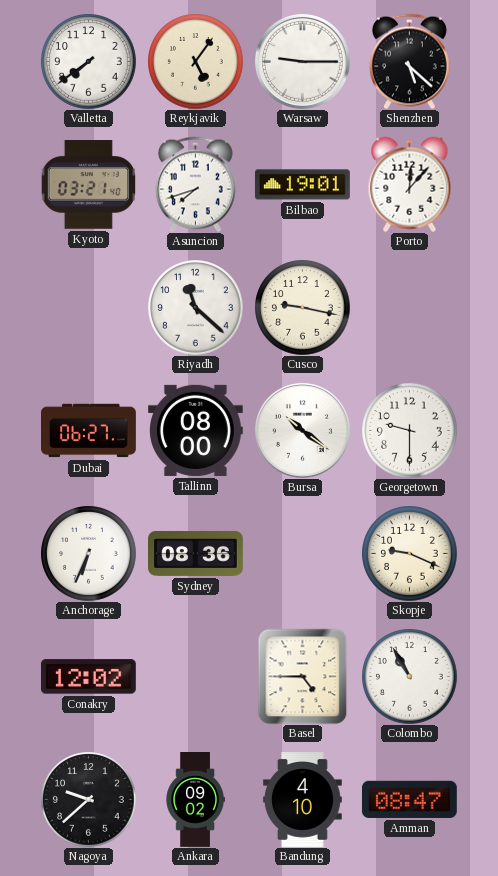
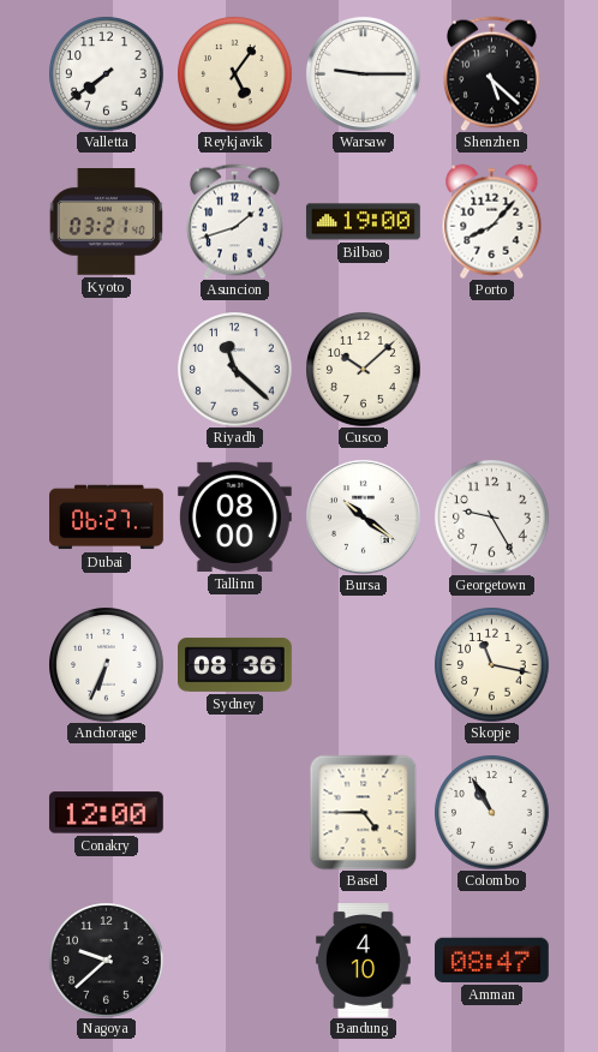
Asuncion: 7:42 -> 1:42
Bilbao: 19:01 -> 19:00
Porto: 12:07 -> 8:07
Cusco: 9:17 -> 10:08
Georgetown: 9:30 -> 9:25
Skopje: 9:19 -> 11:17
Conakry: 12:02 -> 12:00
Ankara: 09:02 -> none
